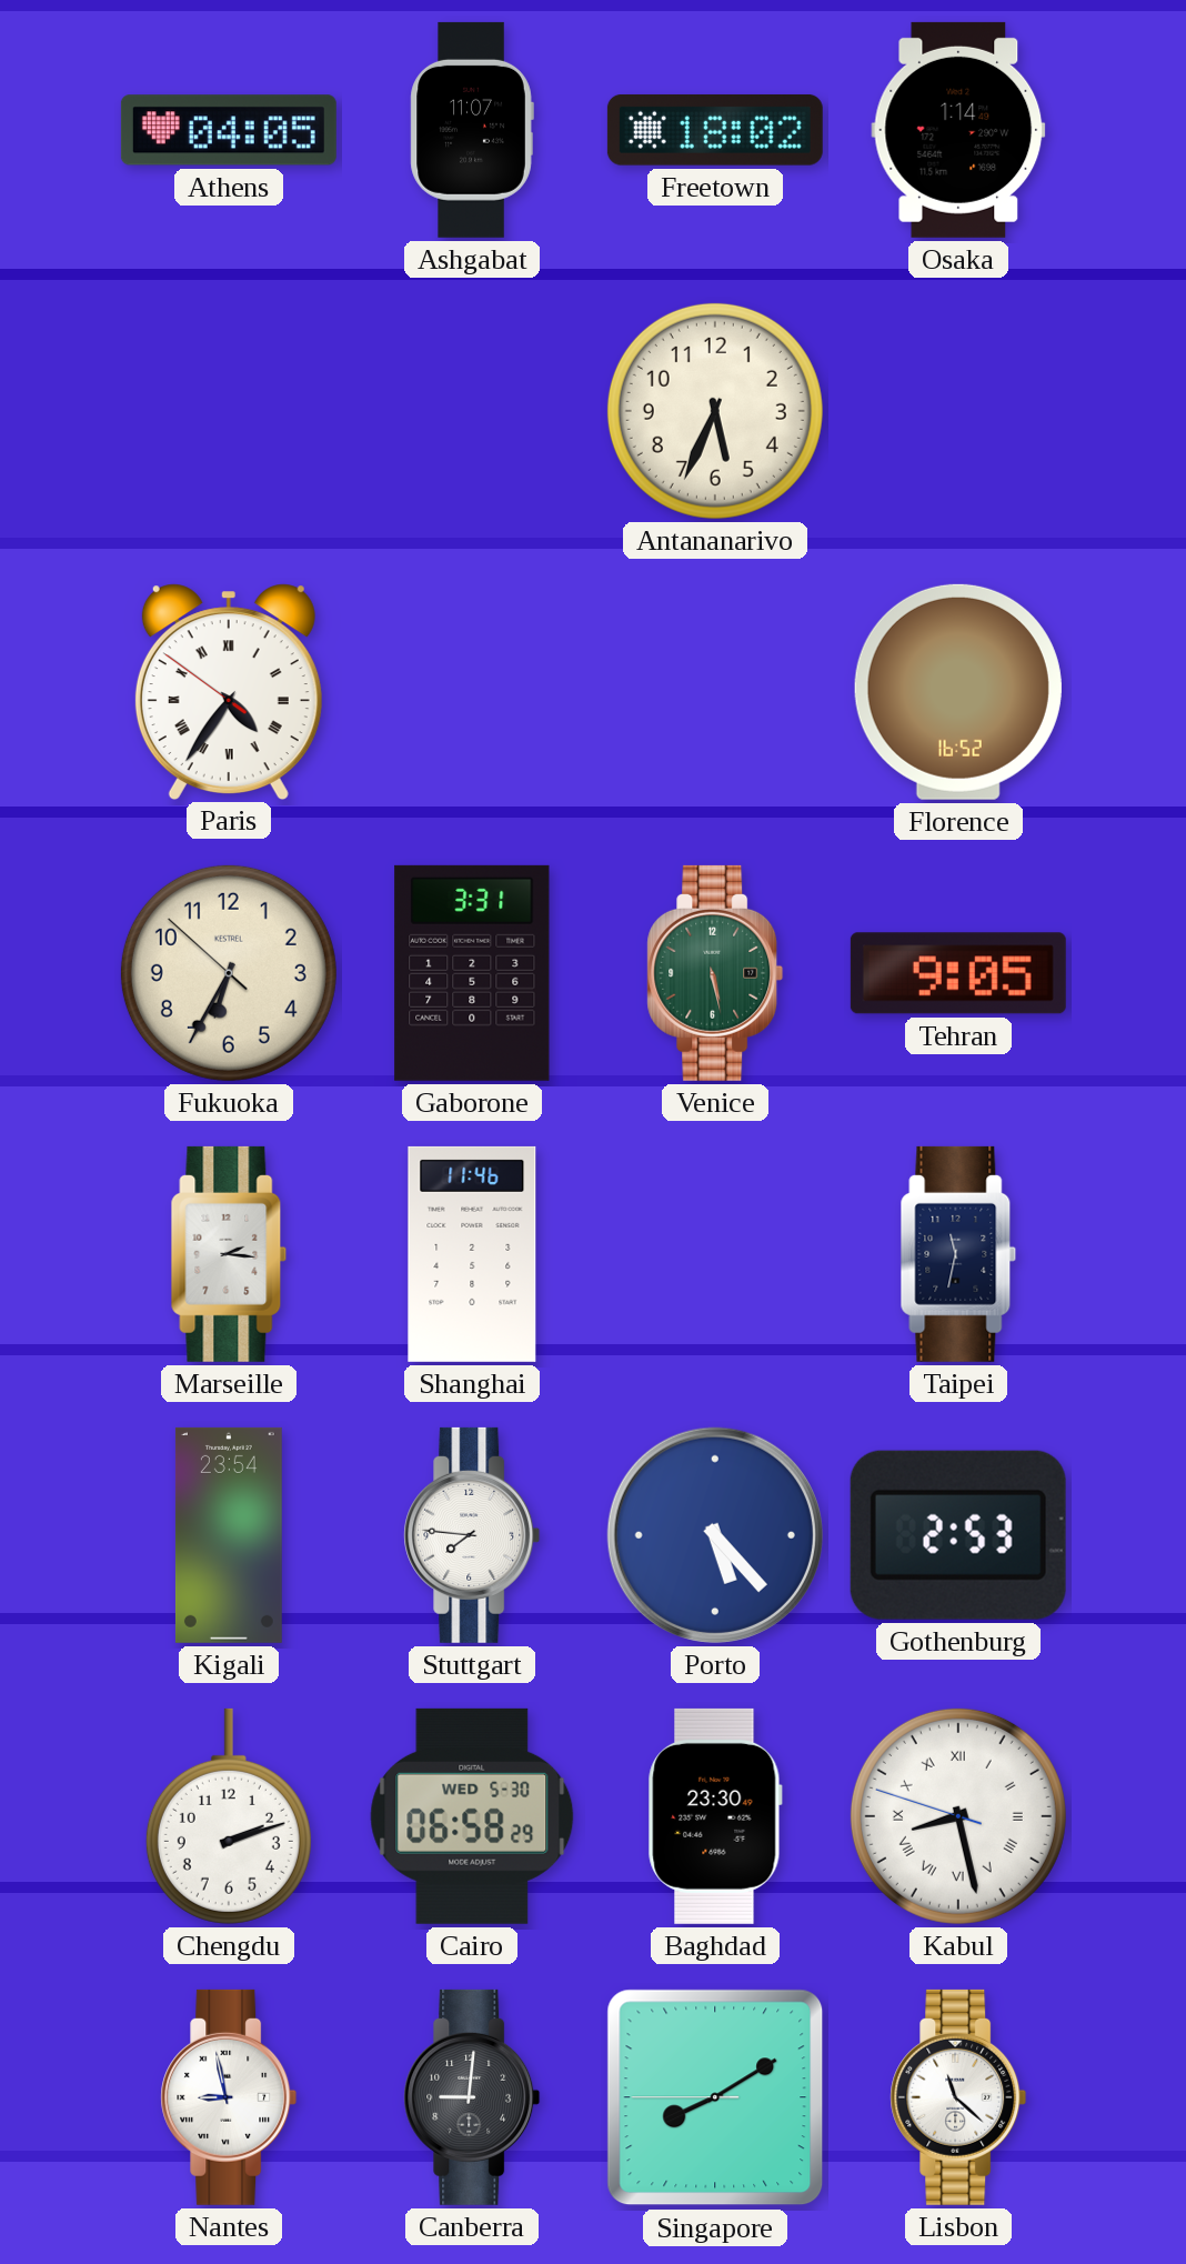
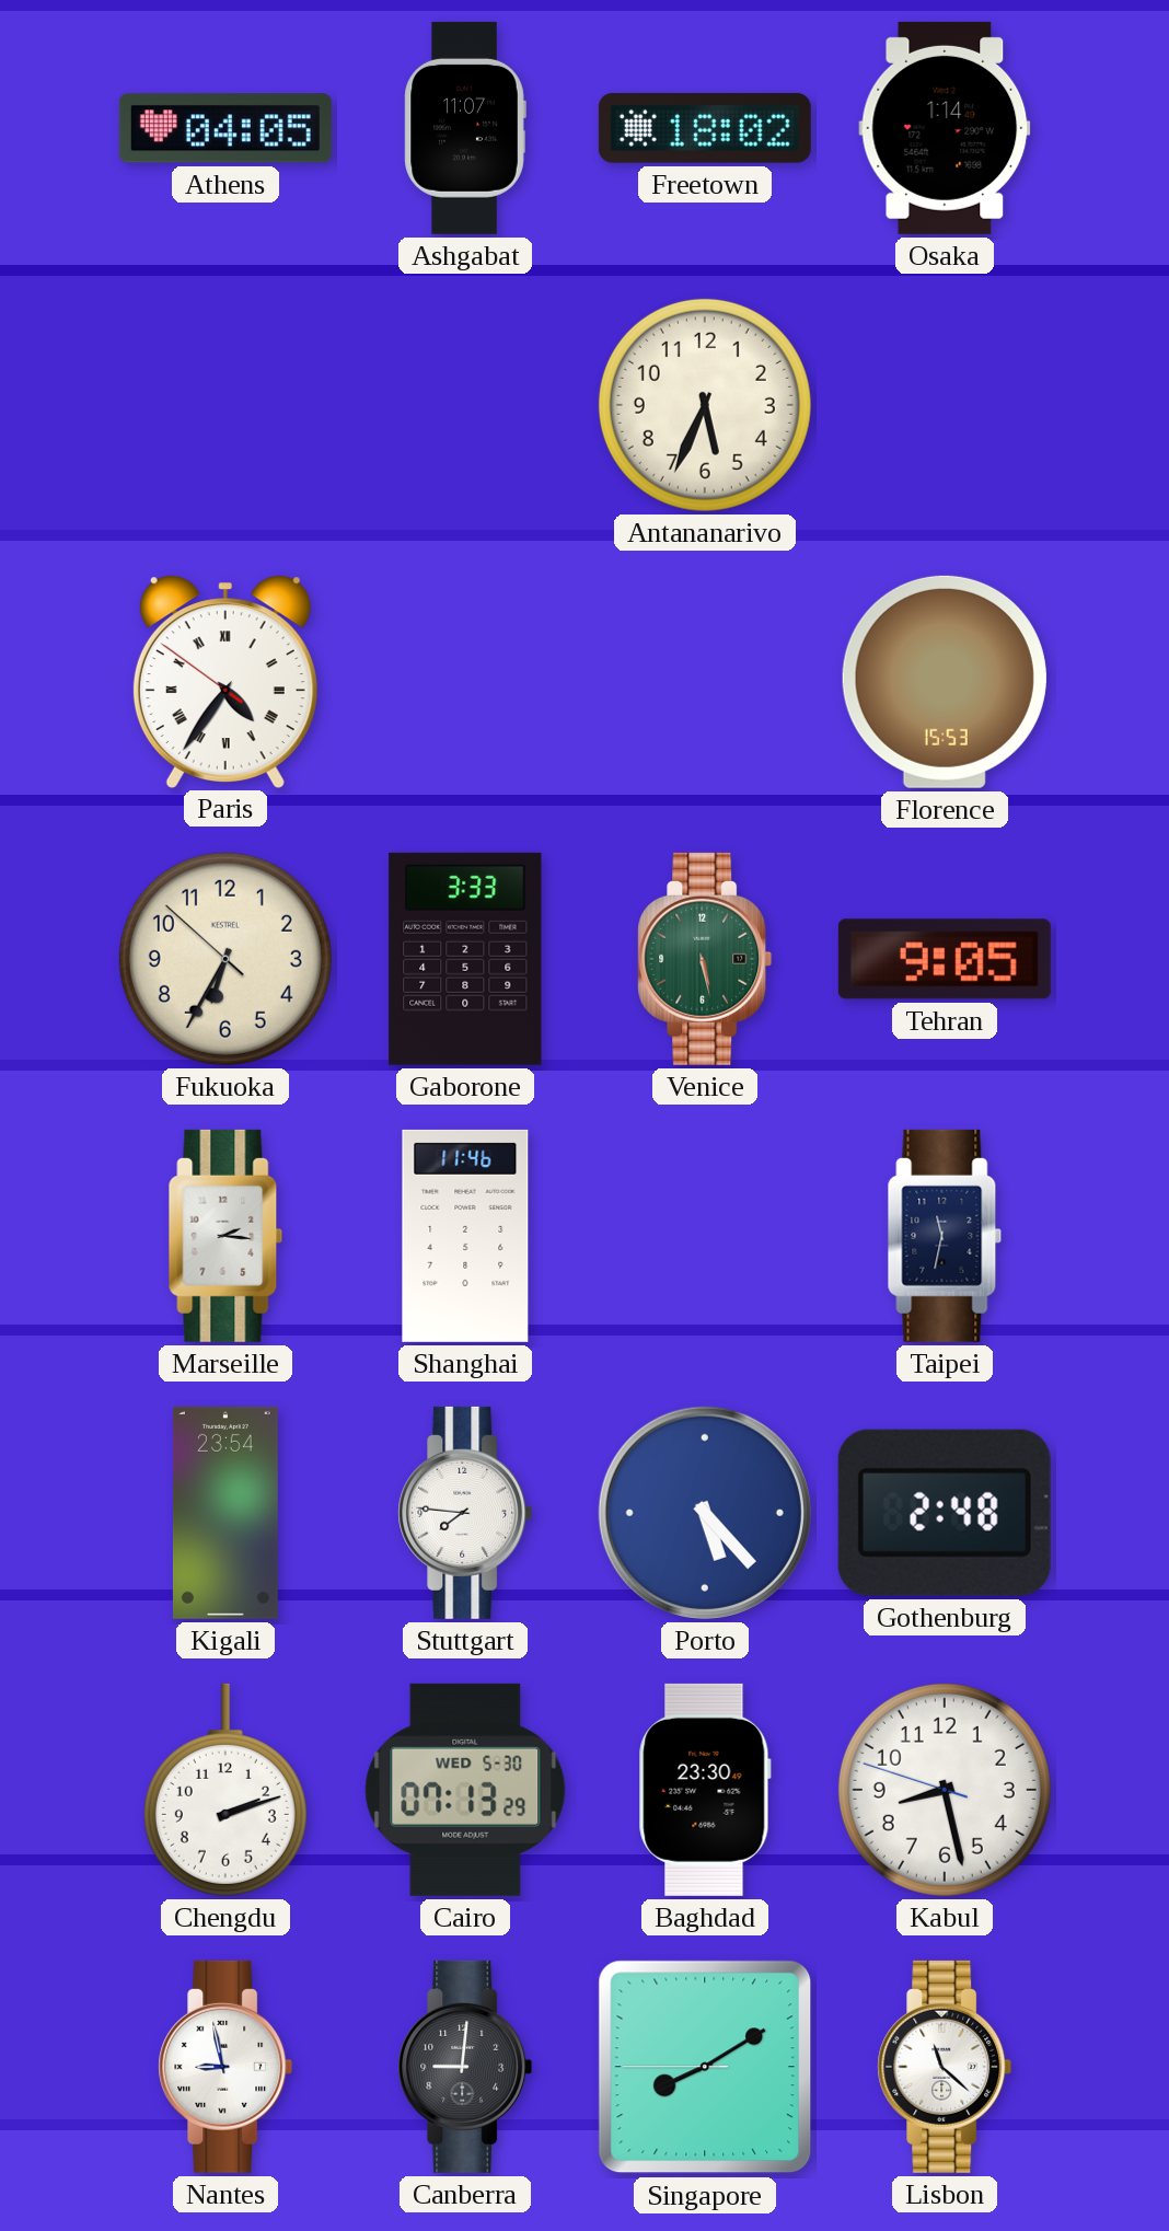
Florence: 16:52 -> 15:53
Gaborone: 3:31 -> 3:33
Gothenburg: 2:53 -> 2:48
Cairo: 06:58 -> 07:13
Kabul numerals: Roman -> Arabic
